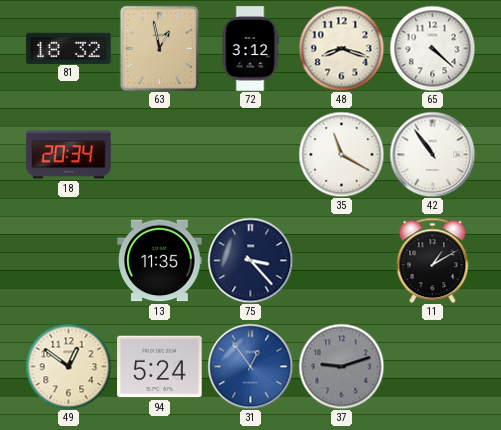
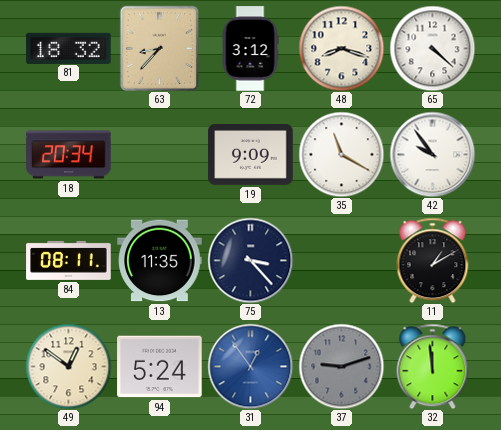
63: 12:58 -> 8:37
19: none -> 9:09
42: 10:54 -> 9:54
84: none -> 08:11
32: none -> 11:59
